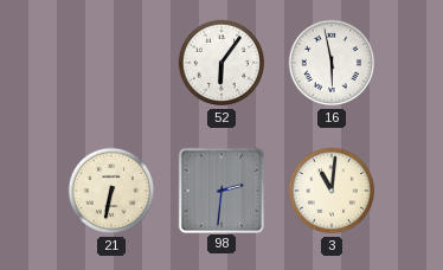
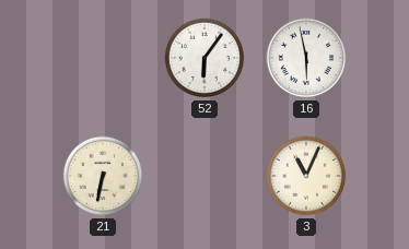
98: 2:31 -> none
3: 11:01 -> 11:04
